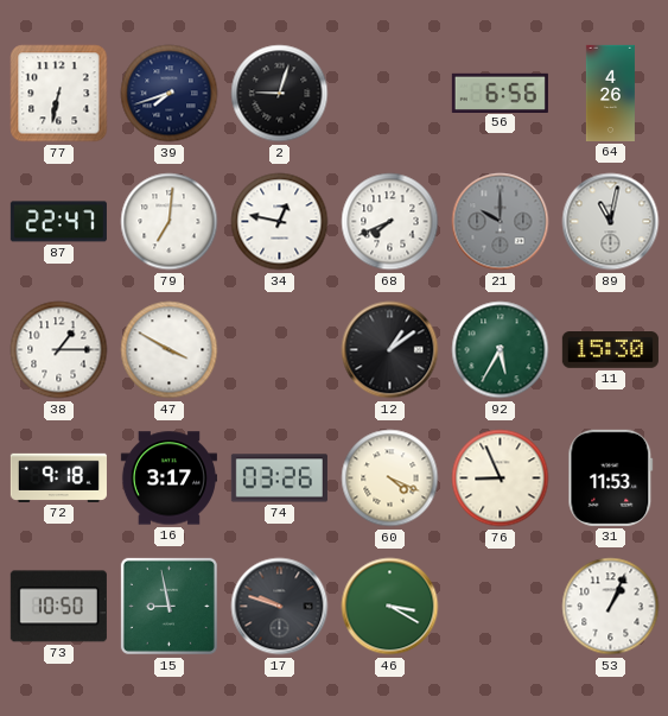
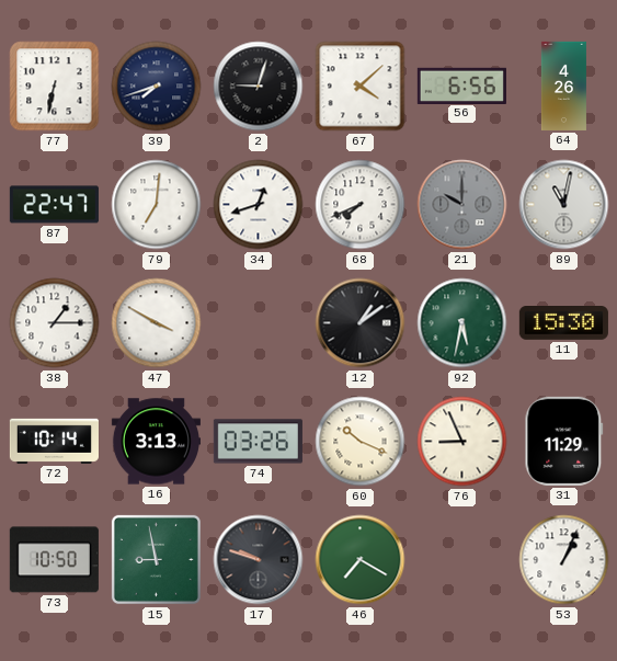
67: none -> 4:08
34: 12:47 -> 12:42
92: 5:35 -> 5:32
72: 9:18 -> 10:14
16: 3:17 -> 3:13
60: 4:19 -> 10:19
31: 11:53 -> 11:29
46: 3:20 -> 7:20
